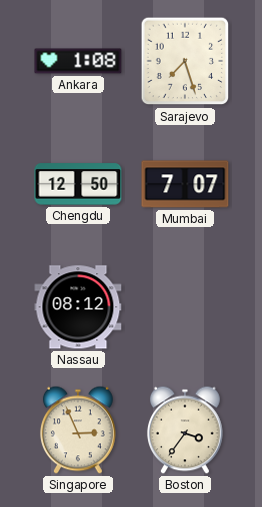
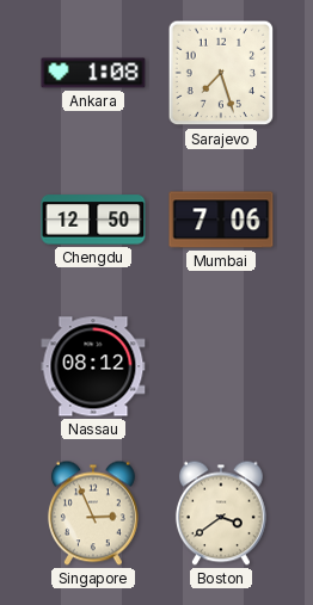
Mumbai: 7:07 -> 7:06
Boston: 3:36 -> 3:39
